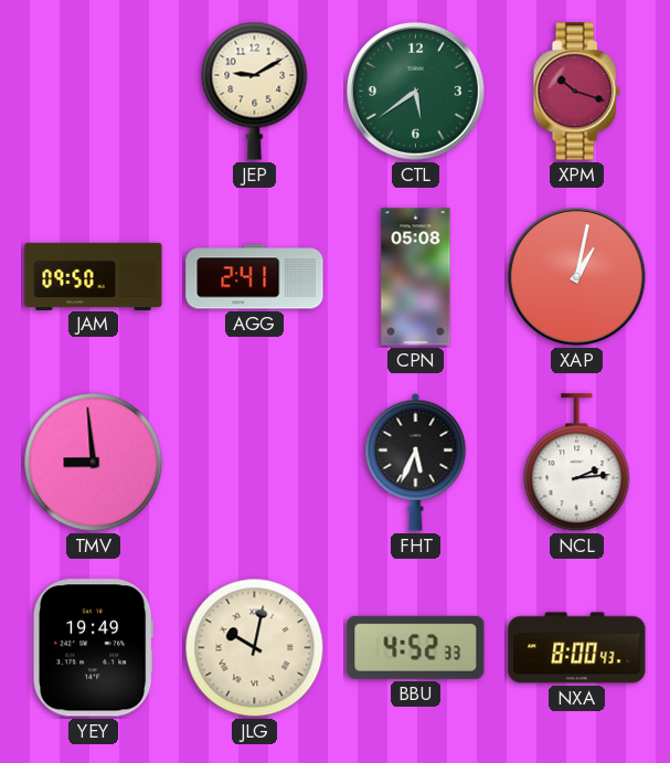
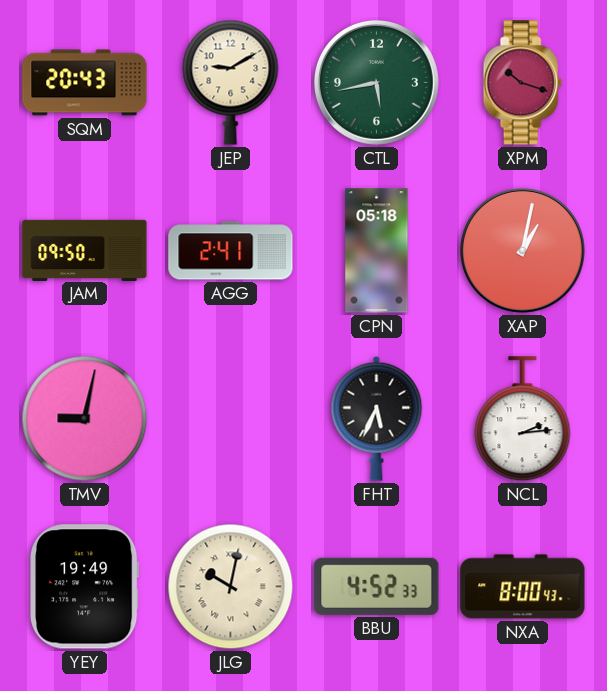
SQM: none -> 20:43
CTL: 5:39 -> 5:43
CPN: 05:08 -> 05:18
TMV: 8:59 -> 9:02
